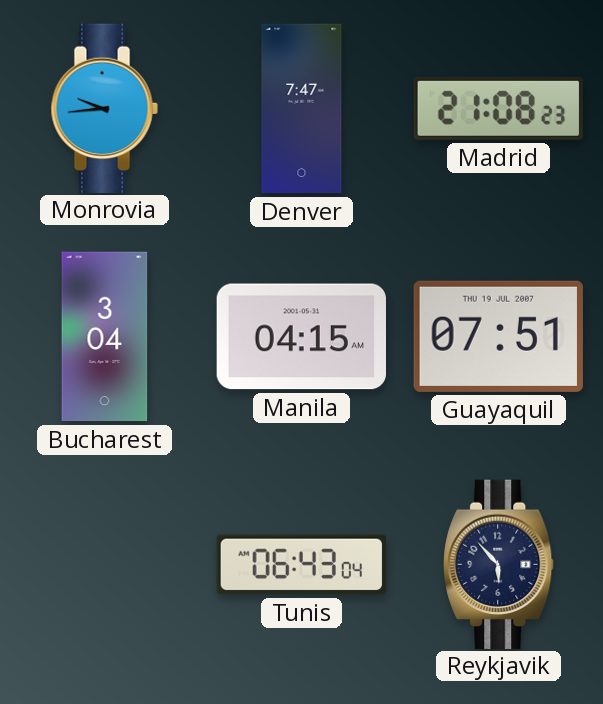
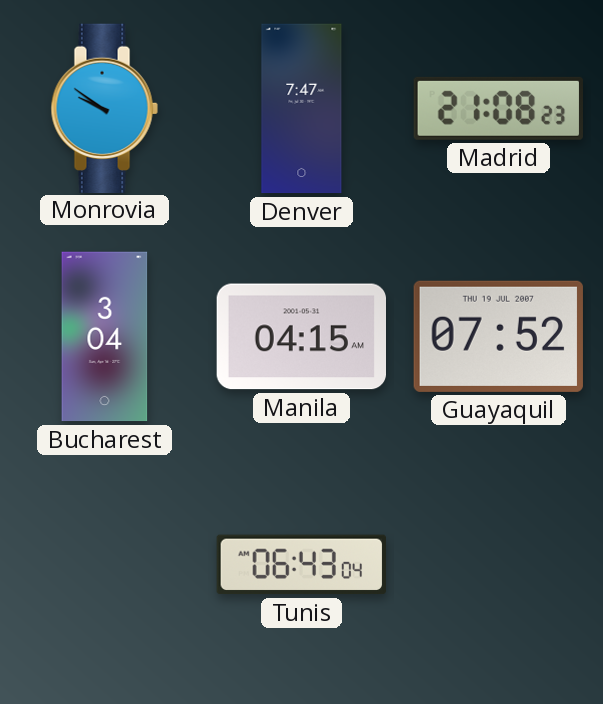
Monrovia: 9:44 -> 9:51
Guayaquil: 07:51 -> 07:52
Reykjavik: 5:53 -> none
